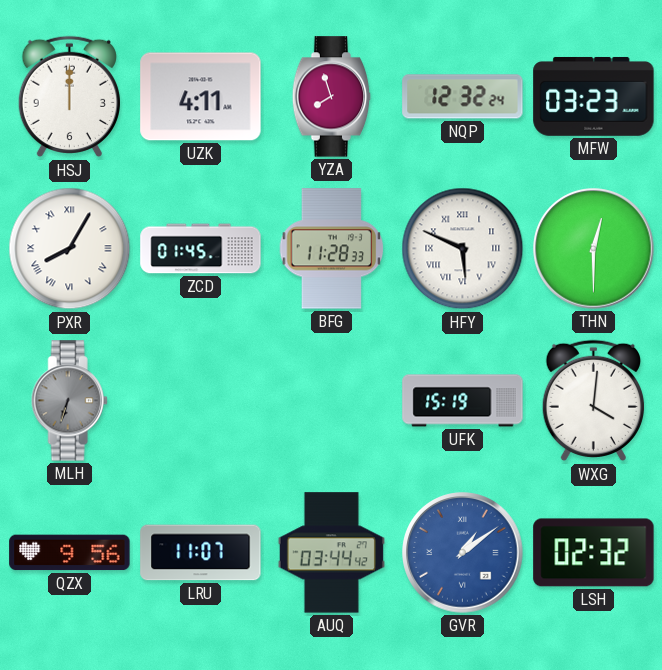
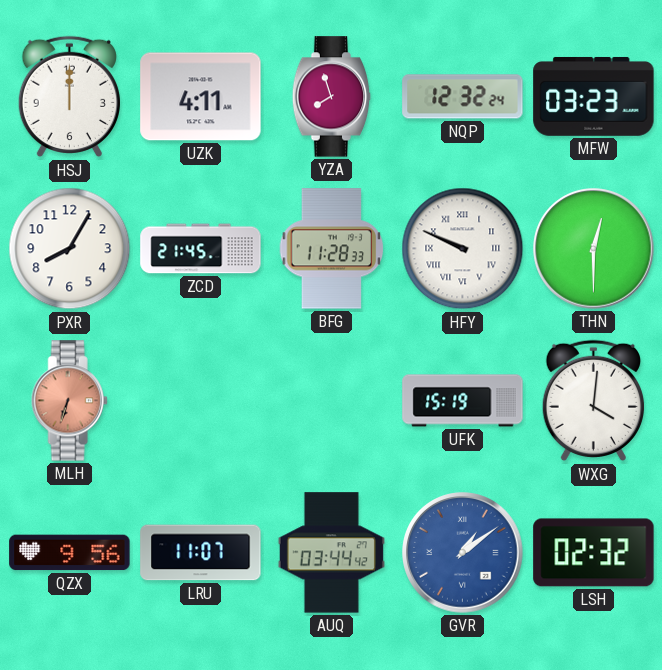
PXR numerals: Roman -> Arabic
ZCD: 01:45 -> 21:45
HFY: 5:49 -> 9:49
MLH dial: grey -> salmon
